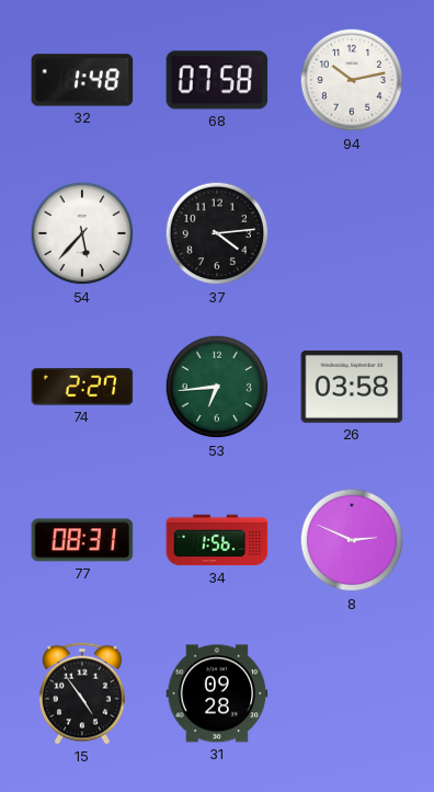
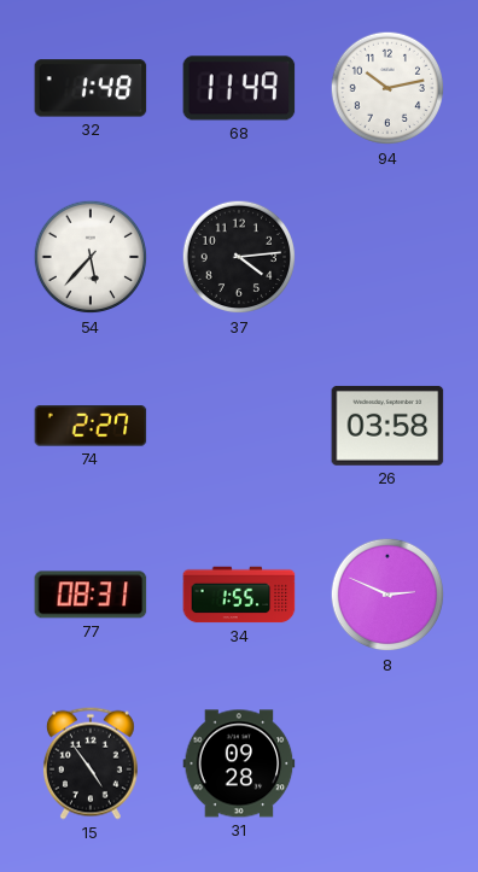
68: 07:58 -> 11:49
53: 6:44 -> none
34: 1:56 -> 1:55
